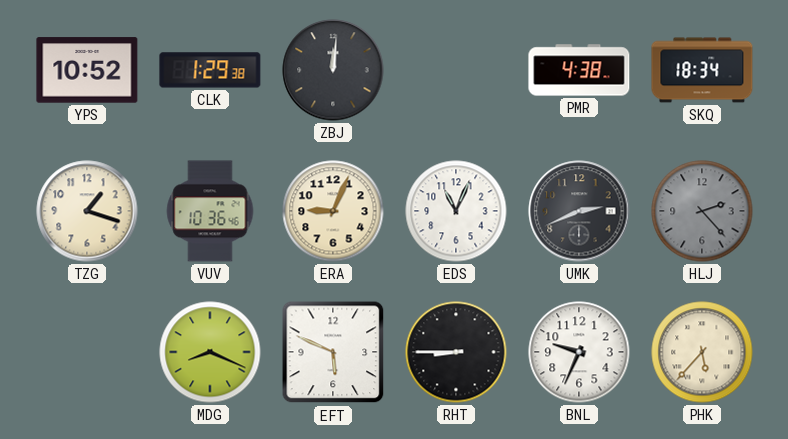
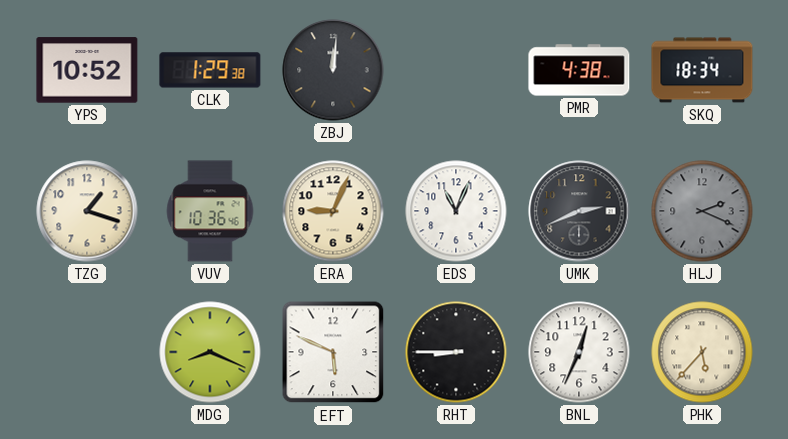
HLJ: 2:23 -> 2:19
BNL: 9:34 -> 12:34
